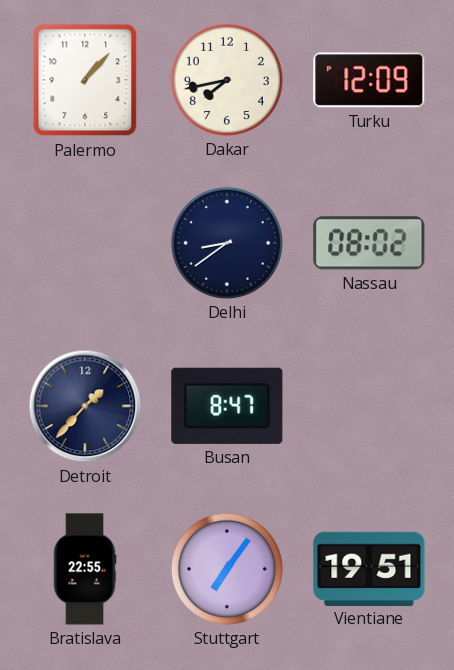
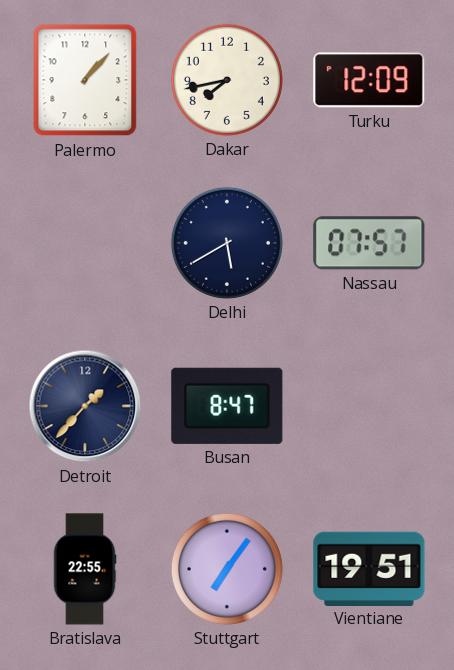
Delhi: 8:39 -> 5:40
Nassau: 08:02 -> 07:57
